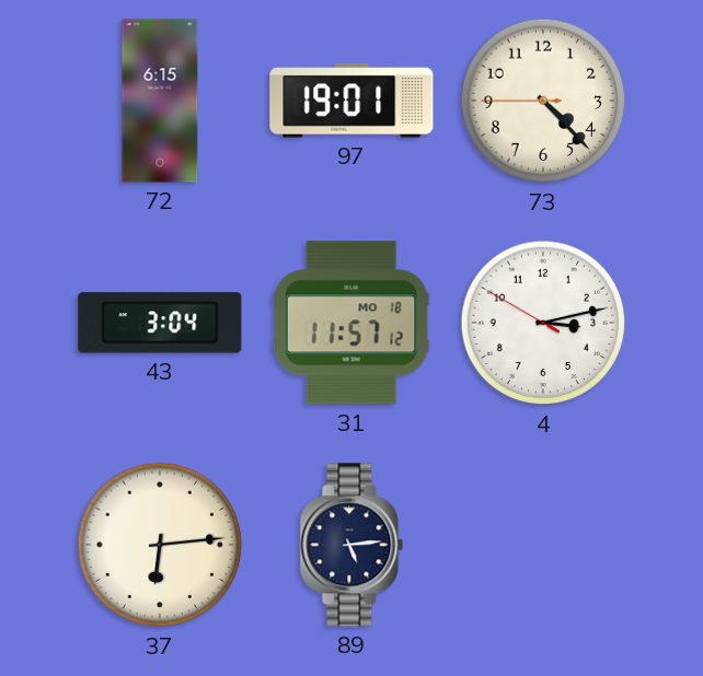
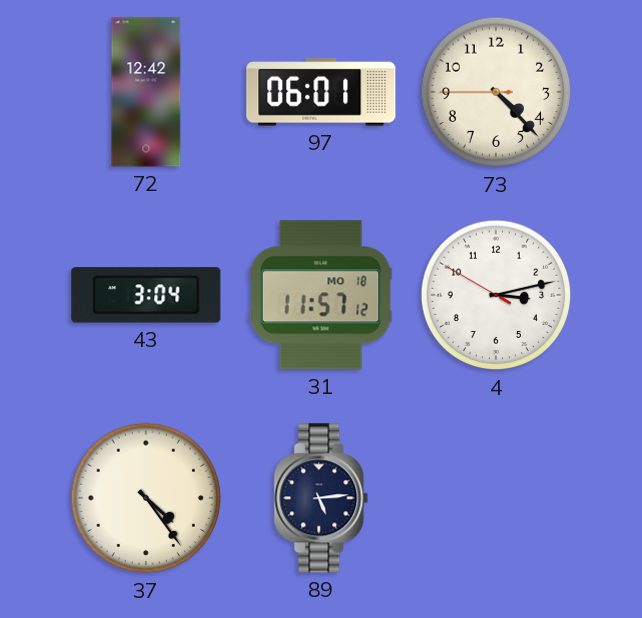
72: 6:15 -> 12:42
97: 19:01 -> 06:01
37: 6:14 -> 4:24
